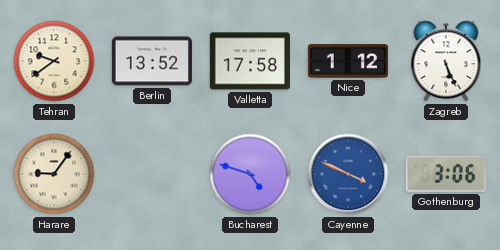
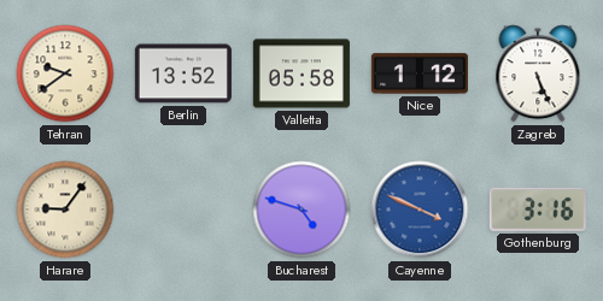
Valletta: 17:58 -> 05:58
Gothenburg: 3:06 -> 3:16
